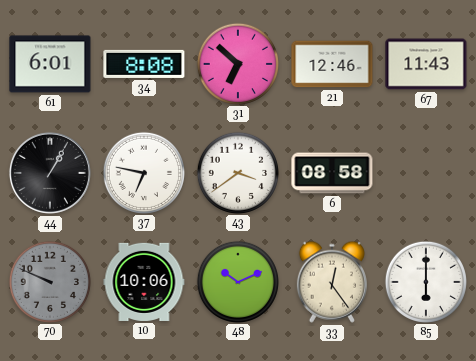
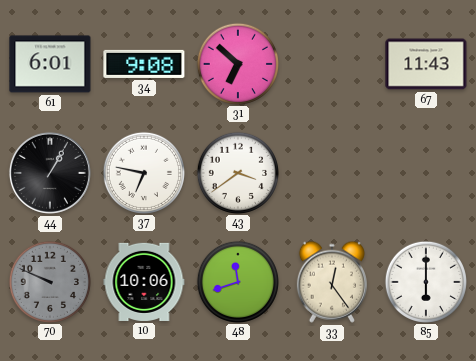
34: 8:08 -> 9:08
21: 12:46 -> none
6: 08:58 -> none
48: 10:11 -> 11:42
